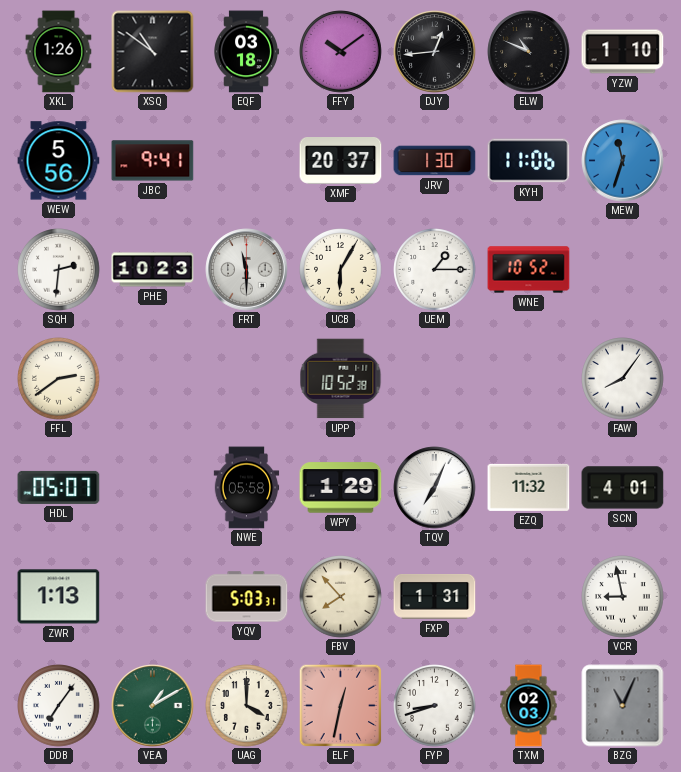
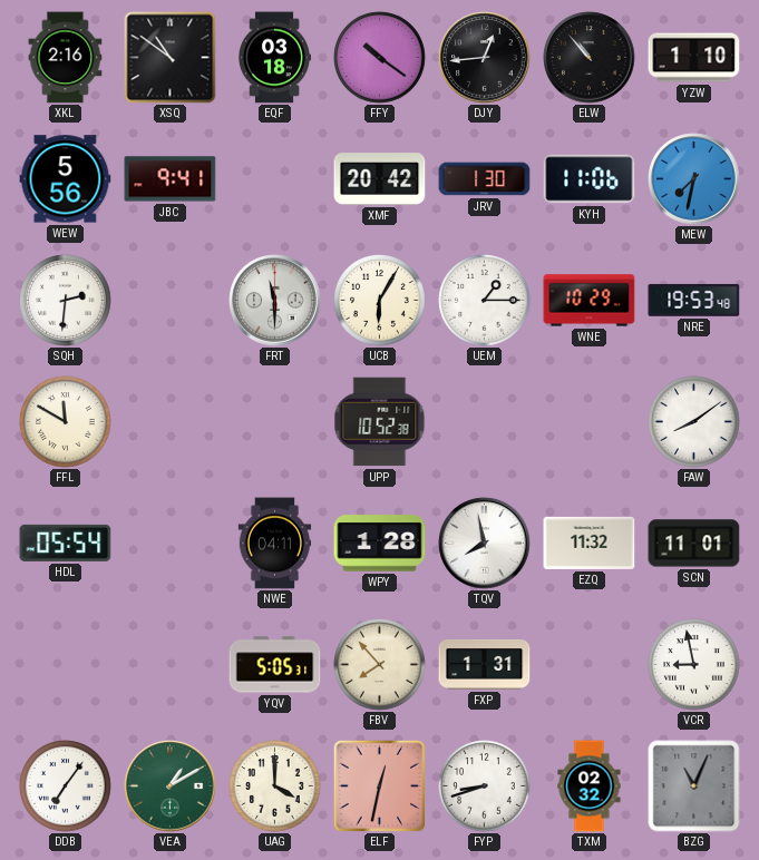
XKL: 1:26 -> 2:16
FFY: 10:09 -> 10:21
ELW: 10:49 -> 10:53
XMF: 20:37 -> 20:42
MEW: 11:33 -> 7:32
PHE: 10:23 -> none
WNE: 10:52 -> 10:29
NRE: none -> 19:53
FFL: 2:39 -> 11:50
FAW: 8:06 -> 8:09
HDL: 05:07 -> 05:54
NWE: 05:58 -> 04:11
WPY: 1:29 -> 1:28
TQV: 7:04 -> 7:58
SCN: 4:01 -> 11:01
ZWR: 1:13 -> none
YQV: 5:03 -> 5:05
TXM: 02:03 -> 02:32
